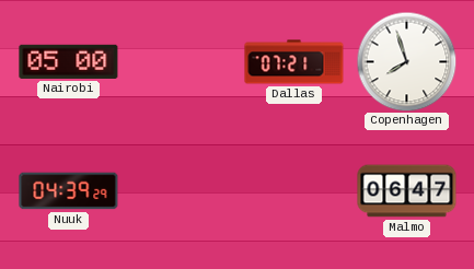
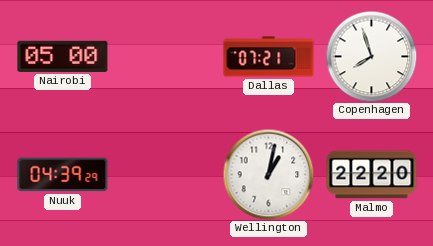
Wellington: none -> 1:02
Malmo: 06:47 -> 22:20
